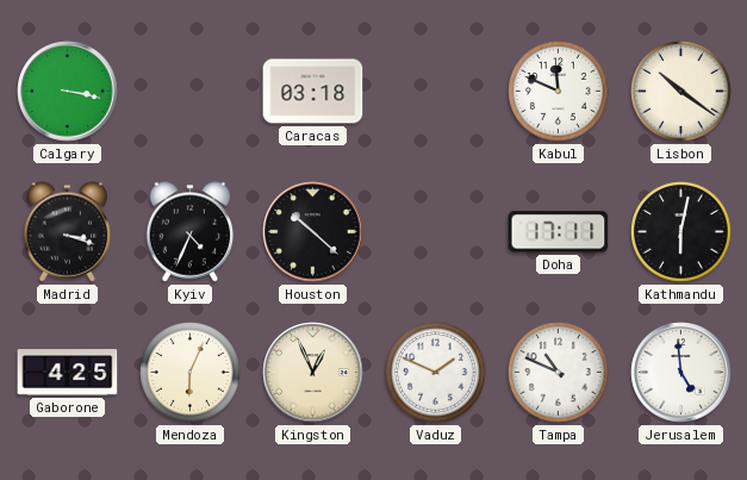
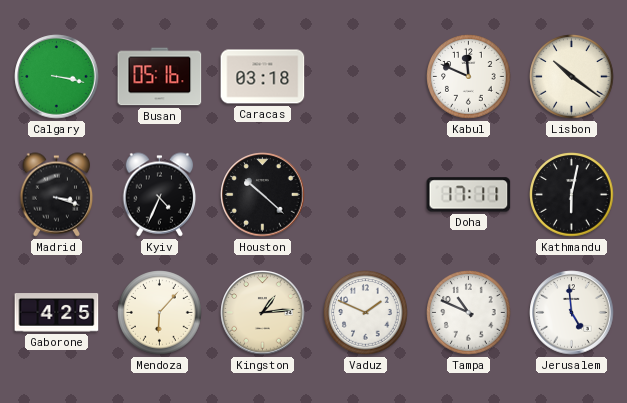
Busan: none -> 05:16
Mendoza: 6:04 -> 6:07
Kingston: 12:56 -> 1:14
